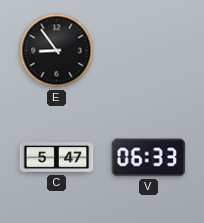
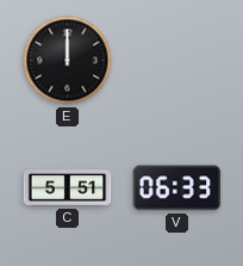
E: 8:54 -> 12:00
C: 5:47 -> 5:51
